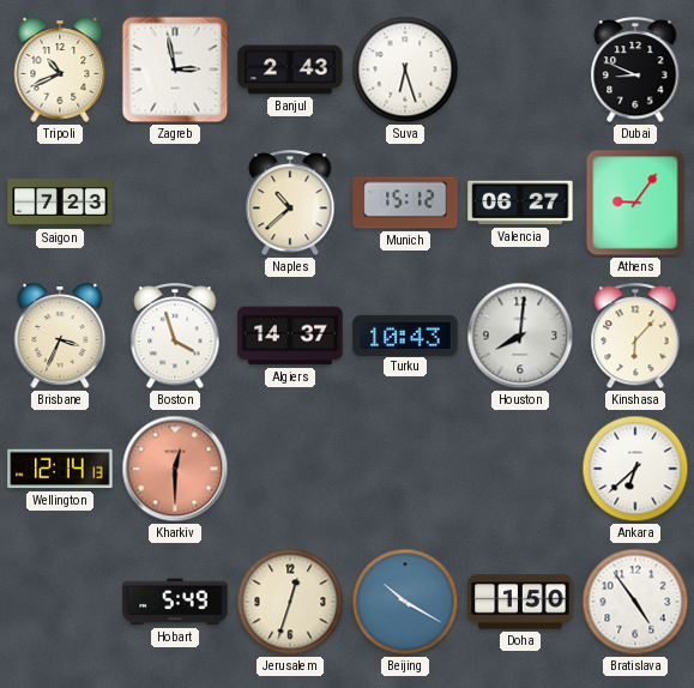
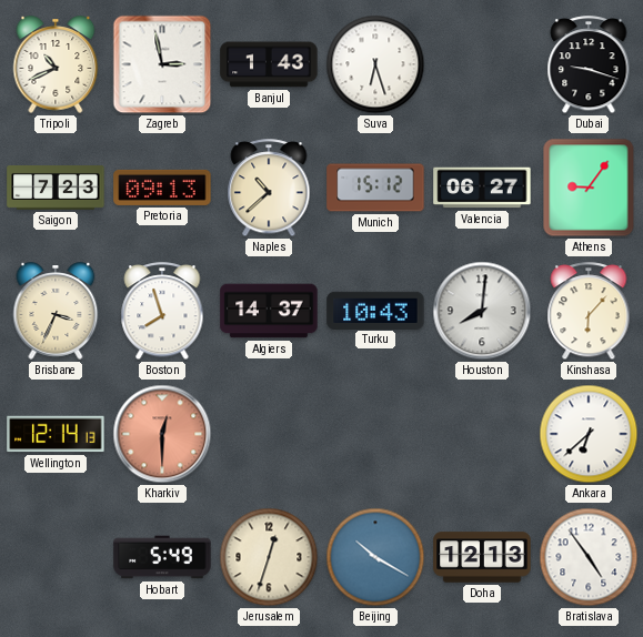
Banjul: 2:43 -> 1:43
Dubai: 8:49 -> 9:18
Pretoria: none -> 09:13
Boston: 3:57 -> 7:57
Doha: 1:50 -> 12:13
